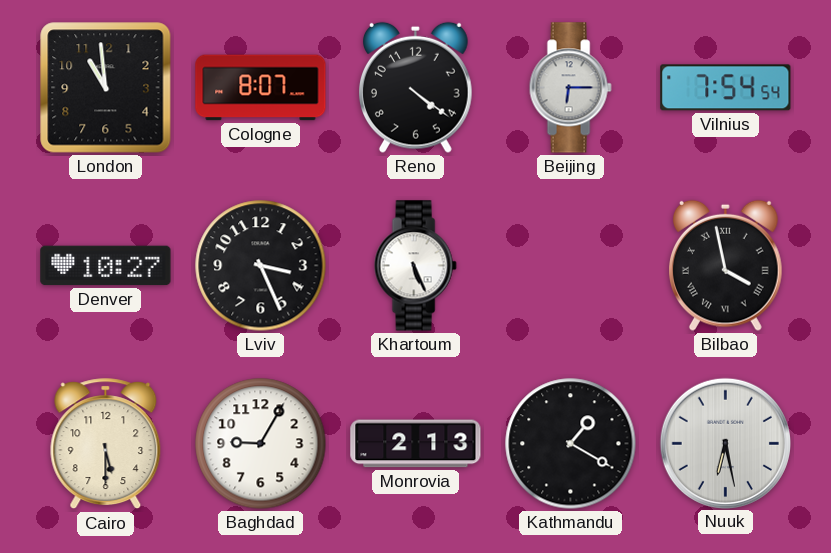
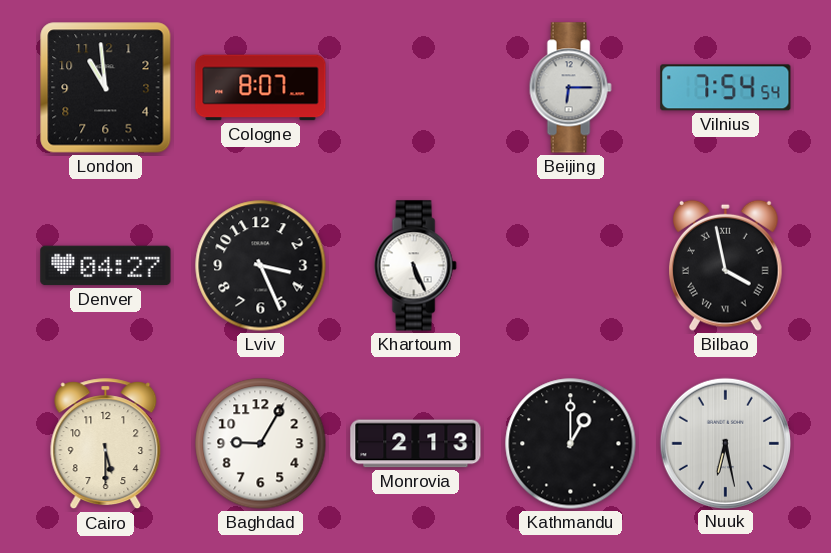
Reno: 4:21 -> none
Denver: 10:27 -> 04:27
Kathmandu: 1:20 -> 1:00
